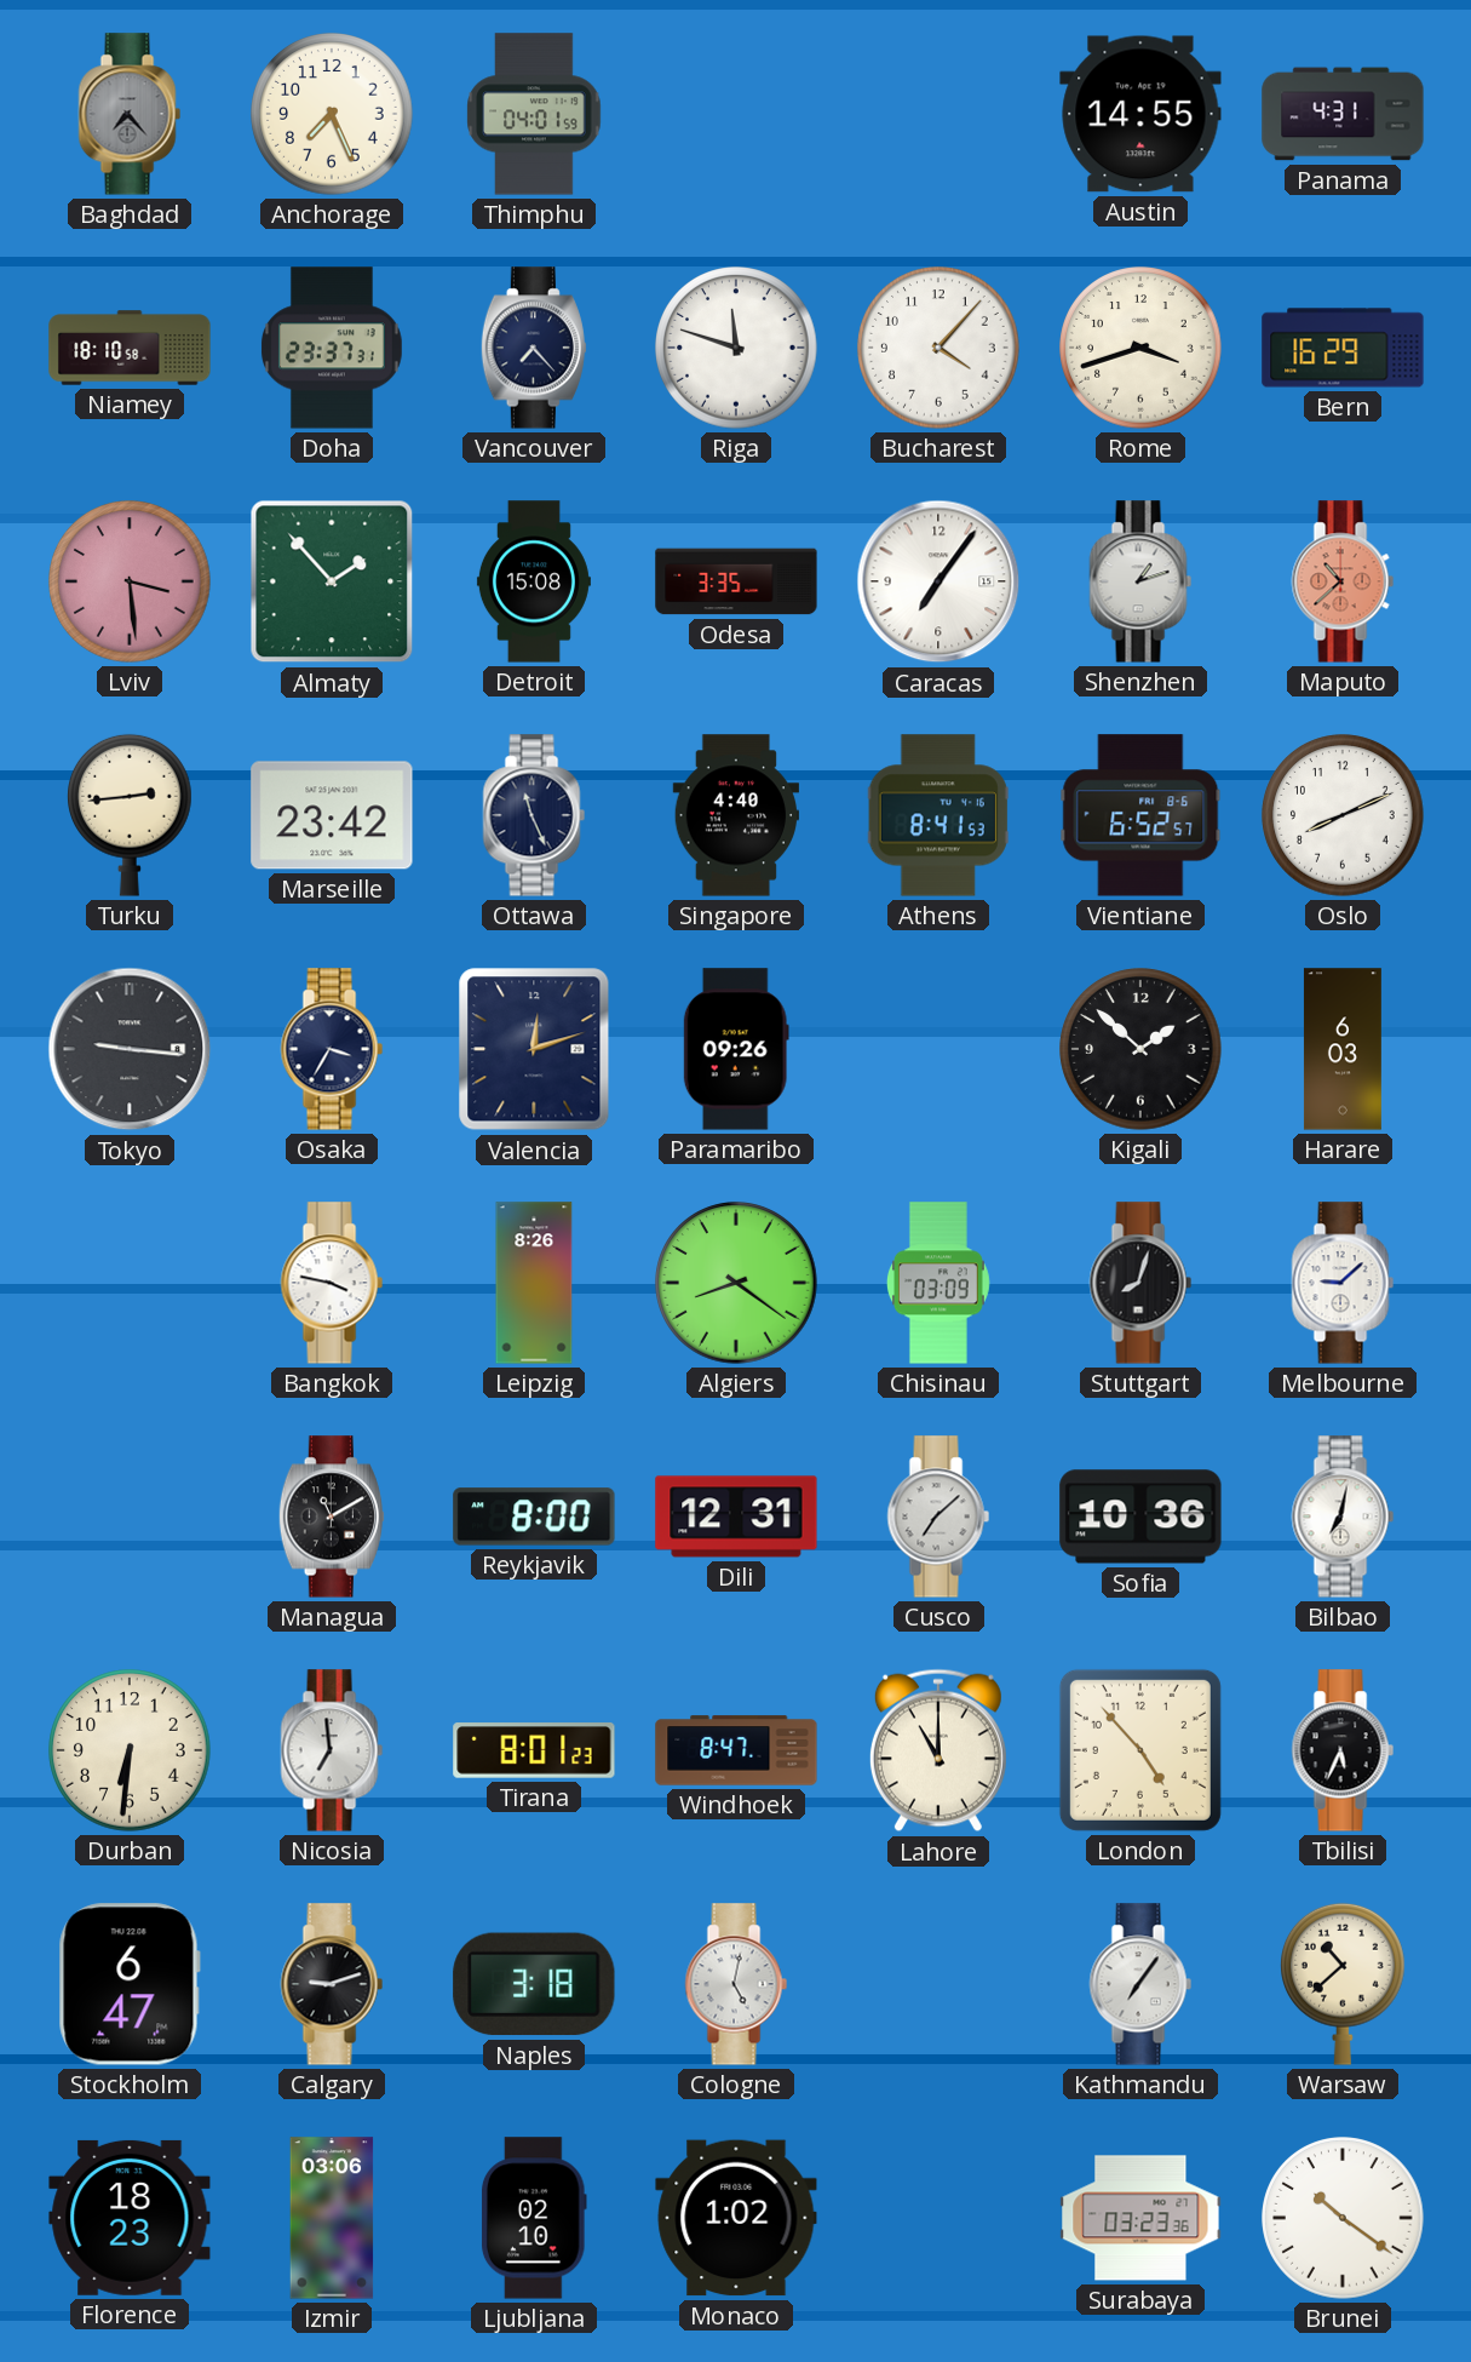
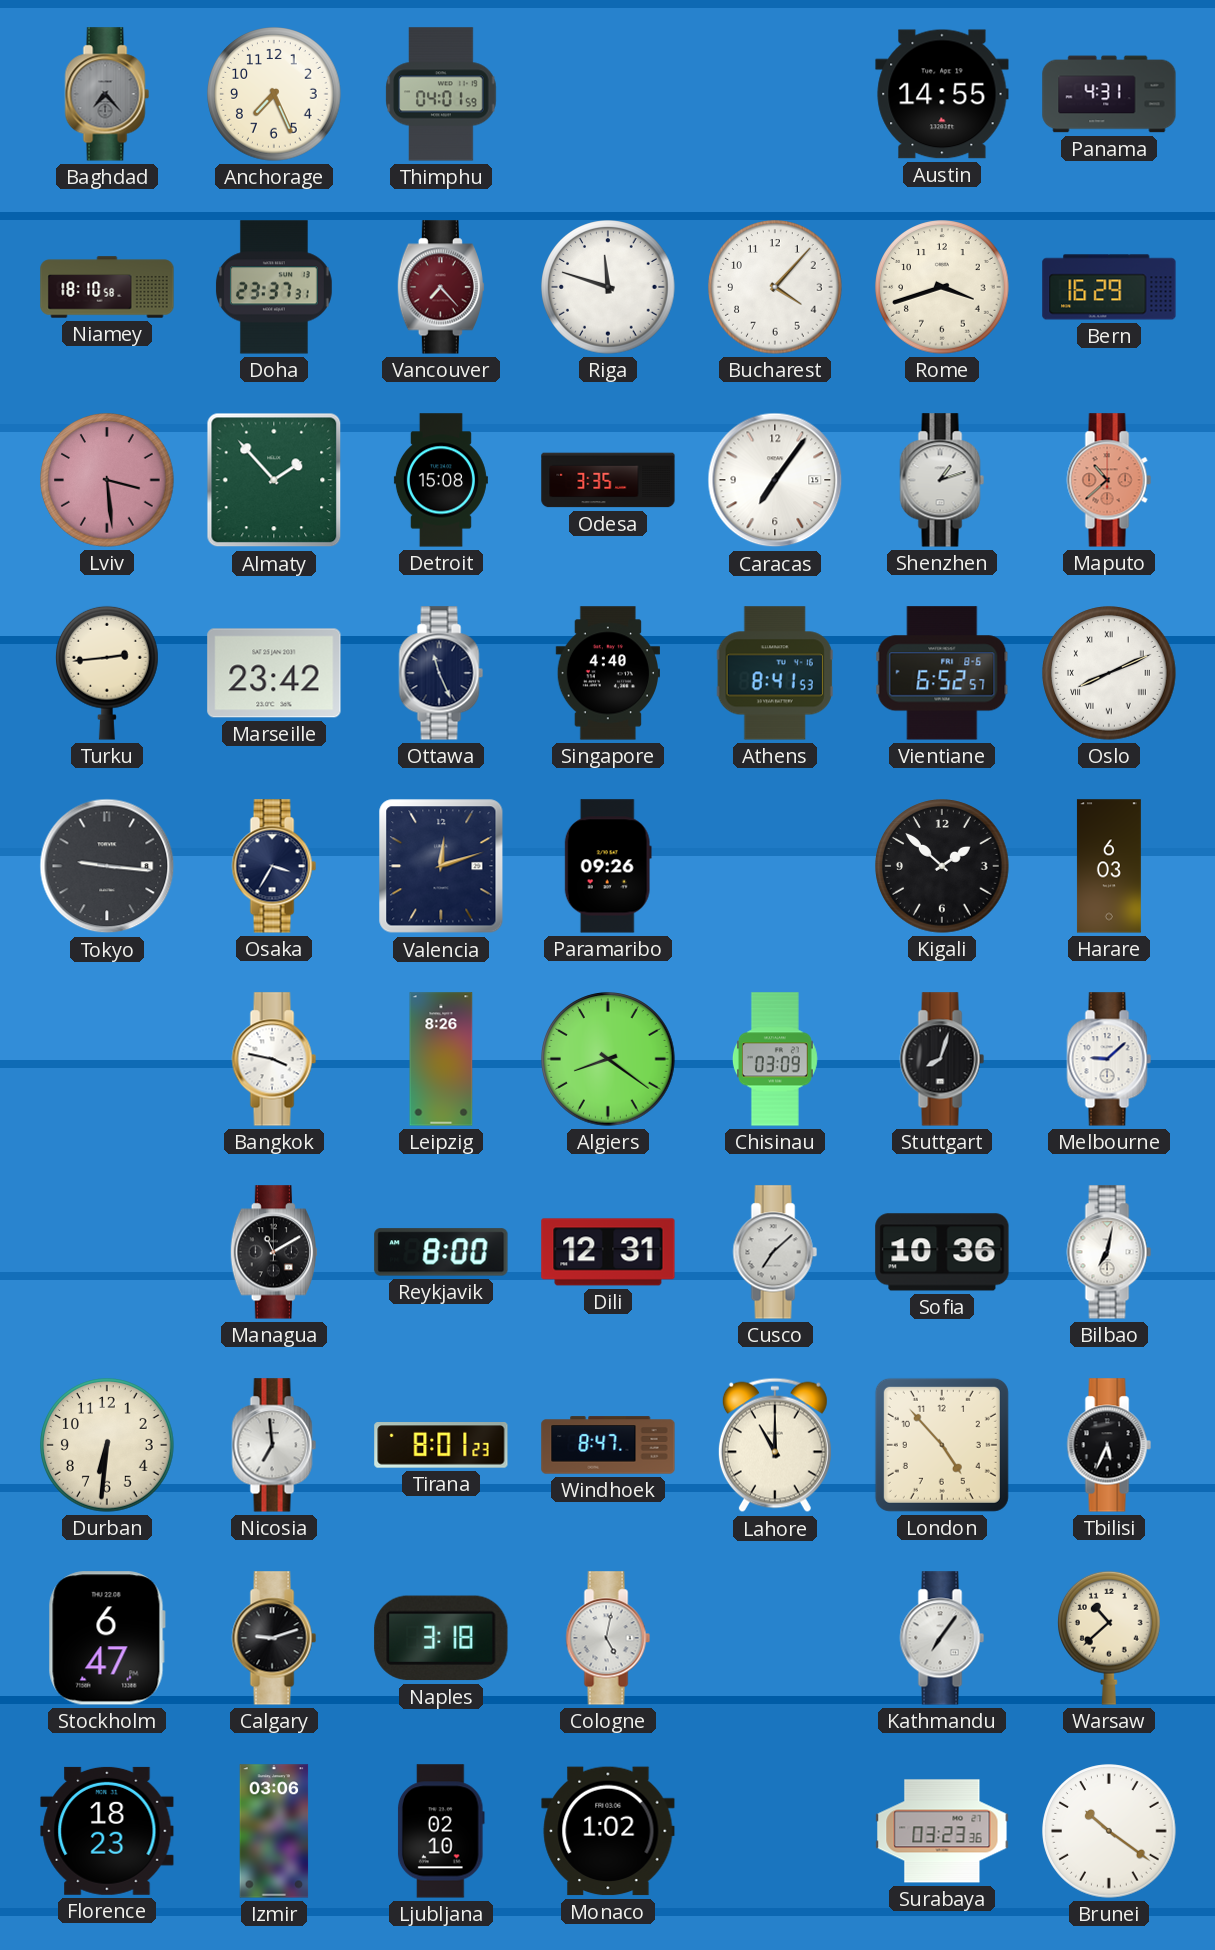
Vancouver dial: navy -> burgundy
Oslo numerals: Arabic -> Roman
